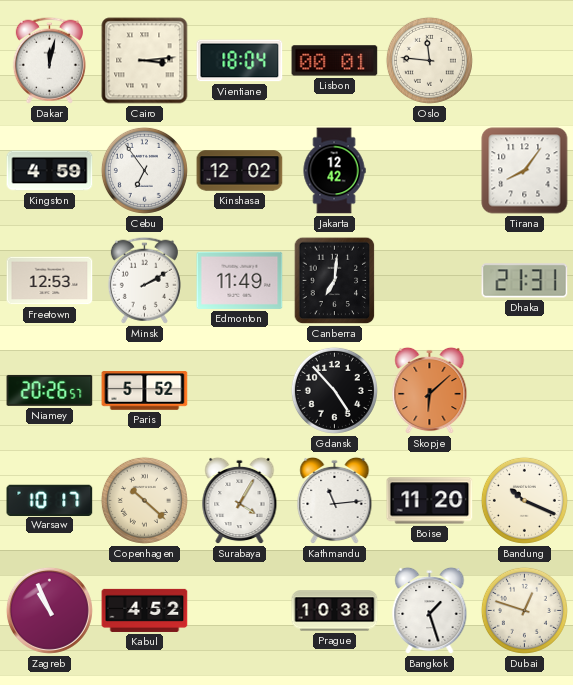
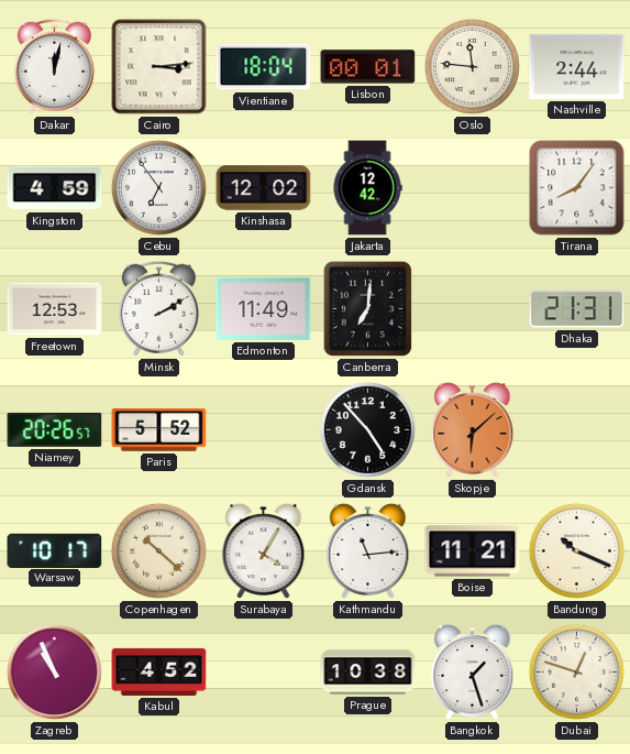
Nashville: none -> 2:44
Boise: 11:20 -> 11:21
